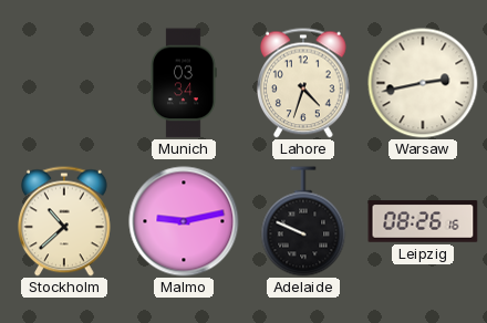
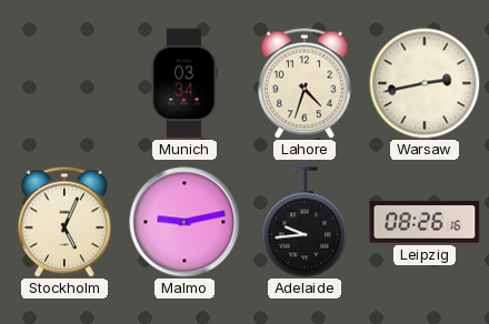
Stockholm: 10:38 -> 5:04
Adelaide: 9:49 -> 9:44
